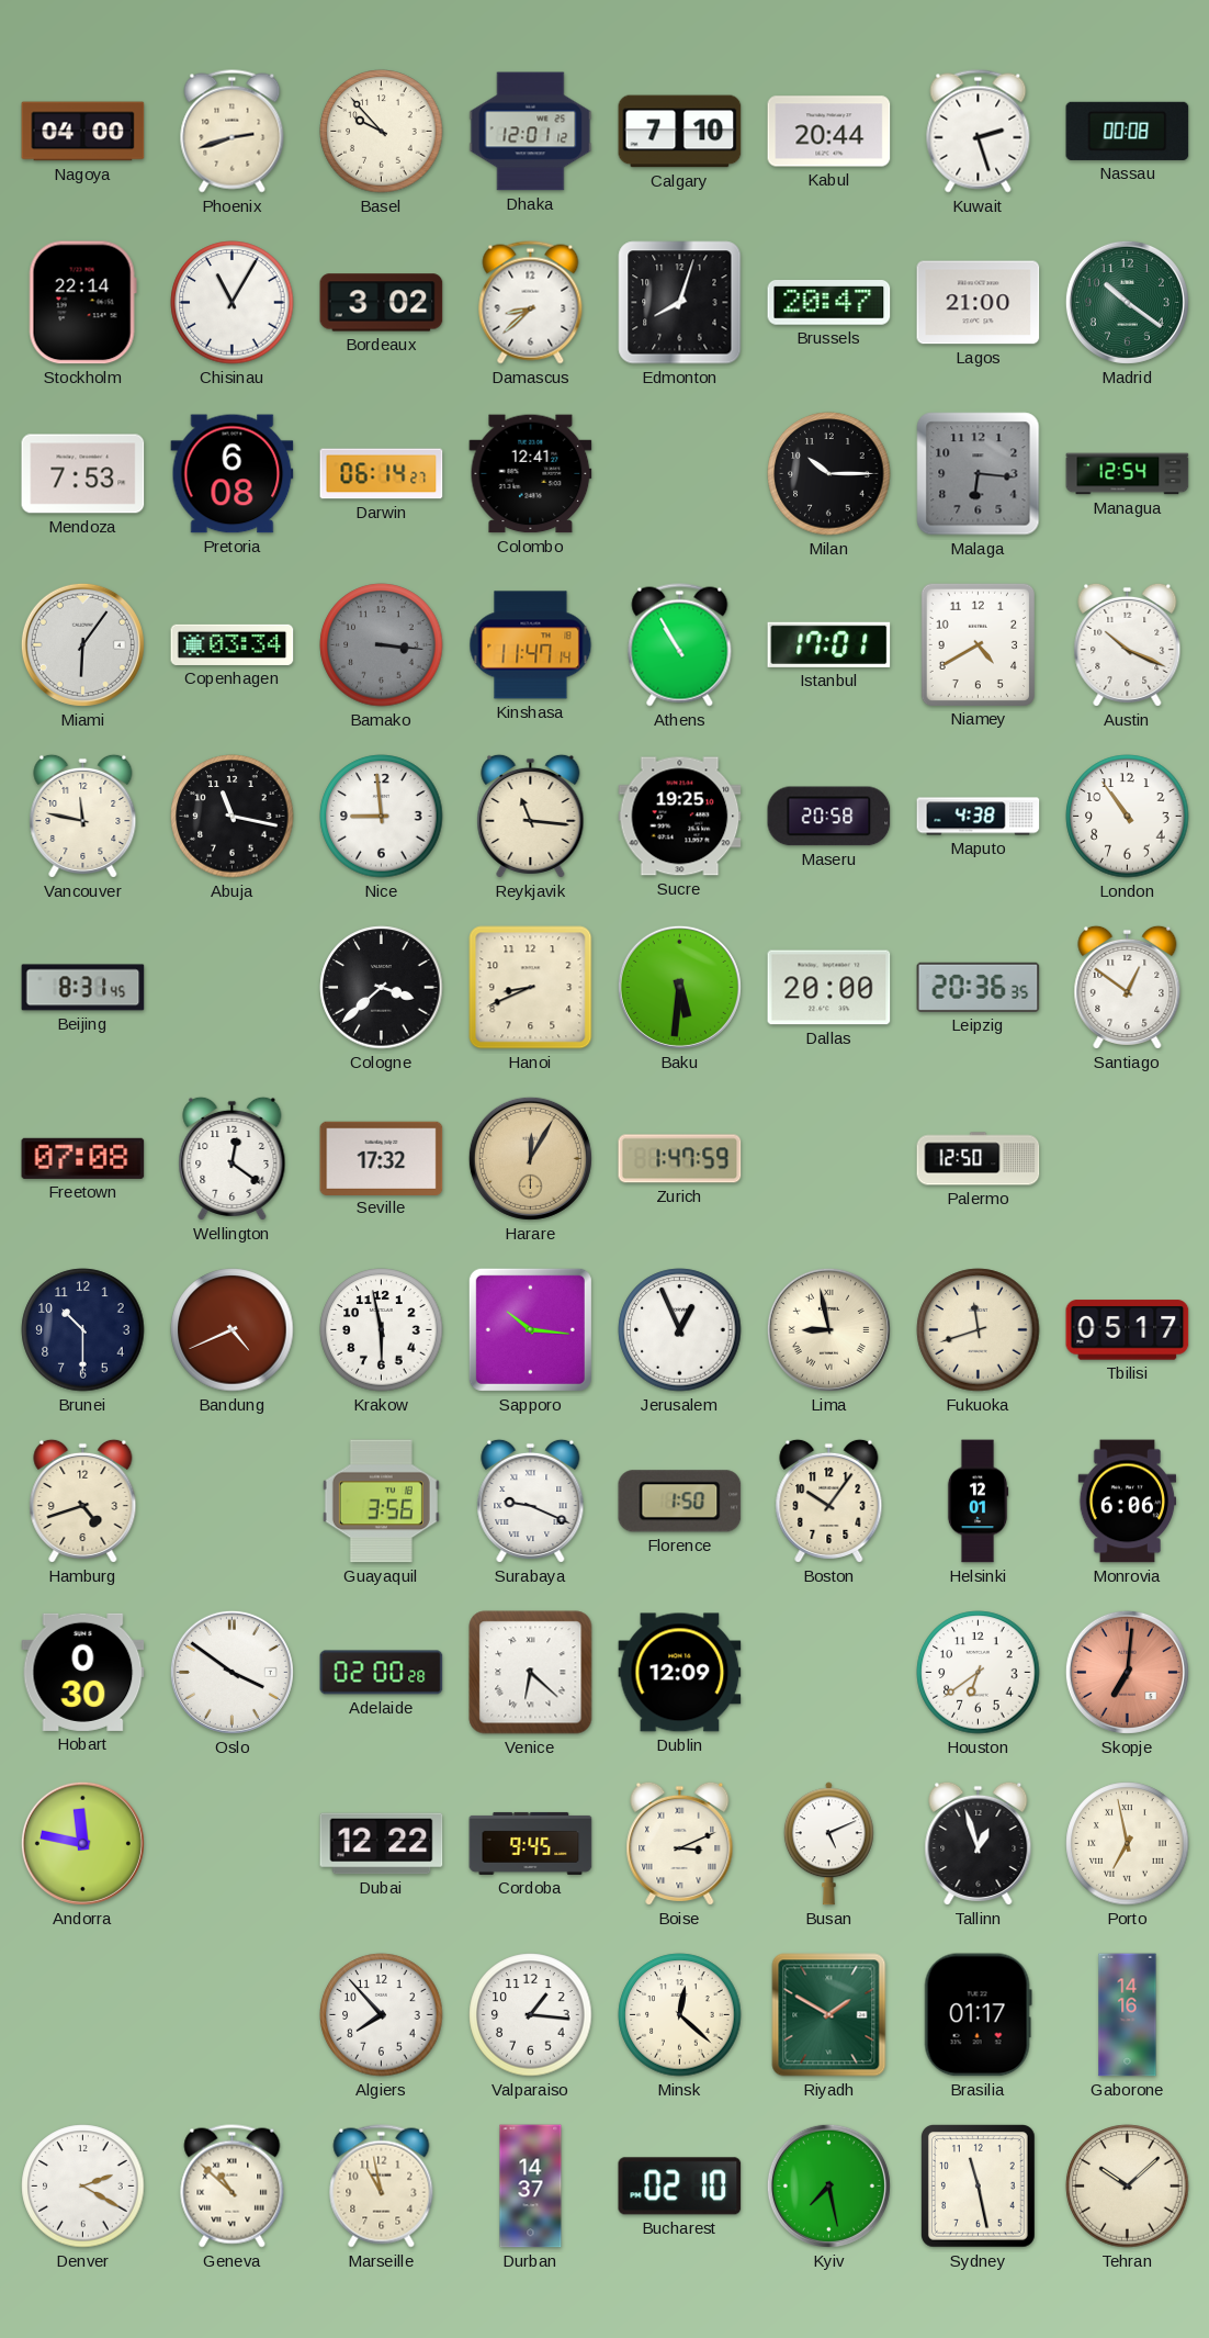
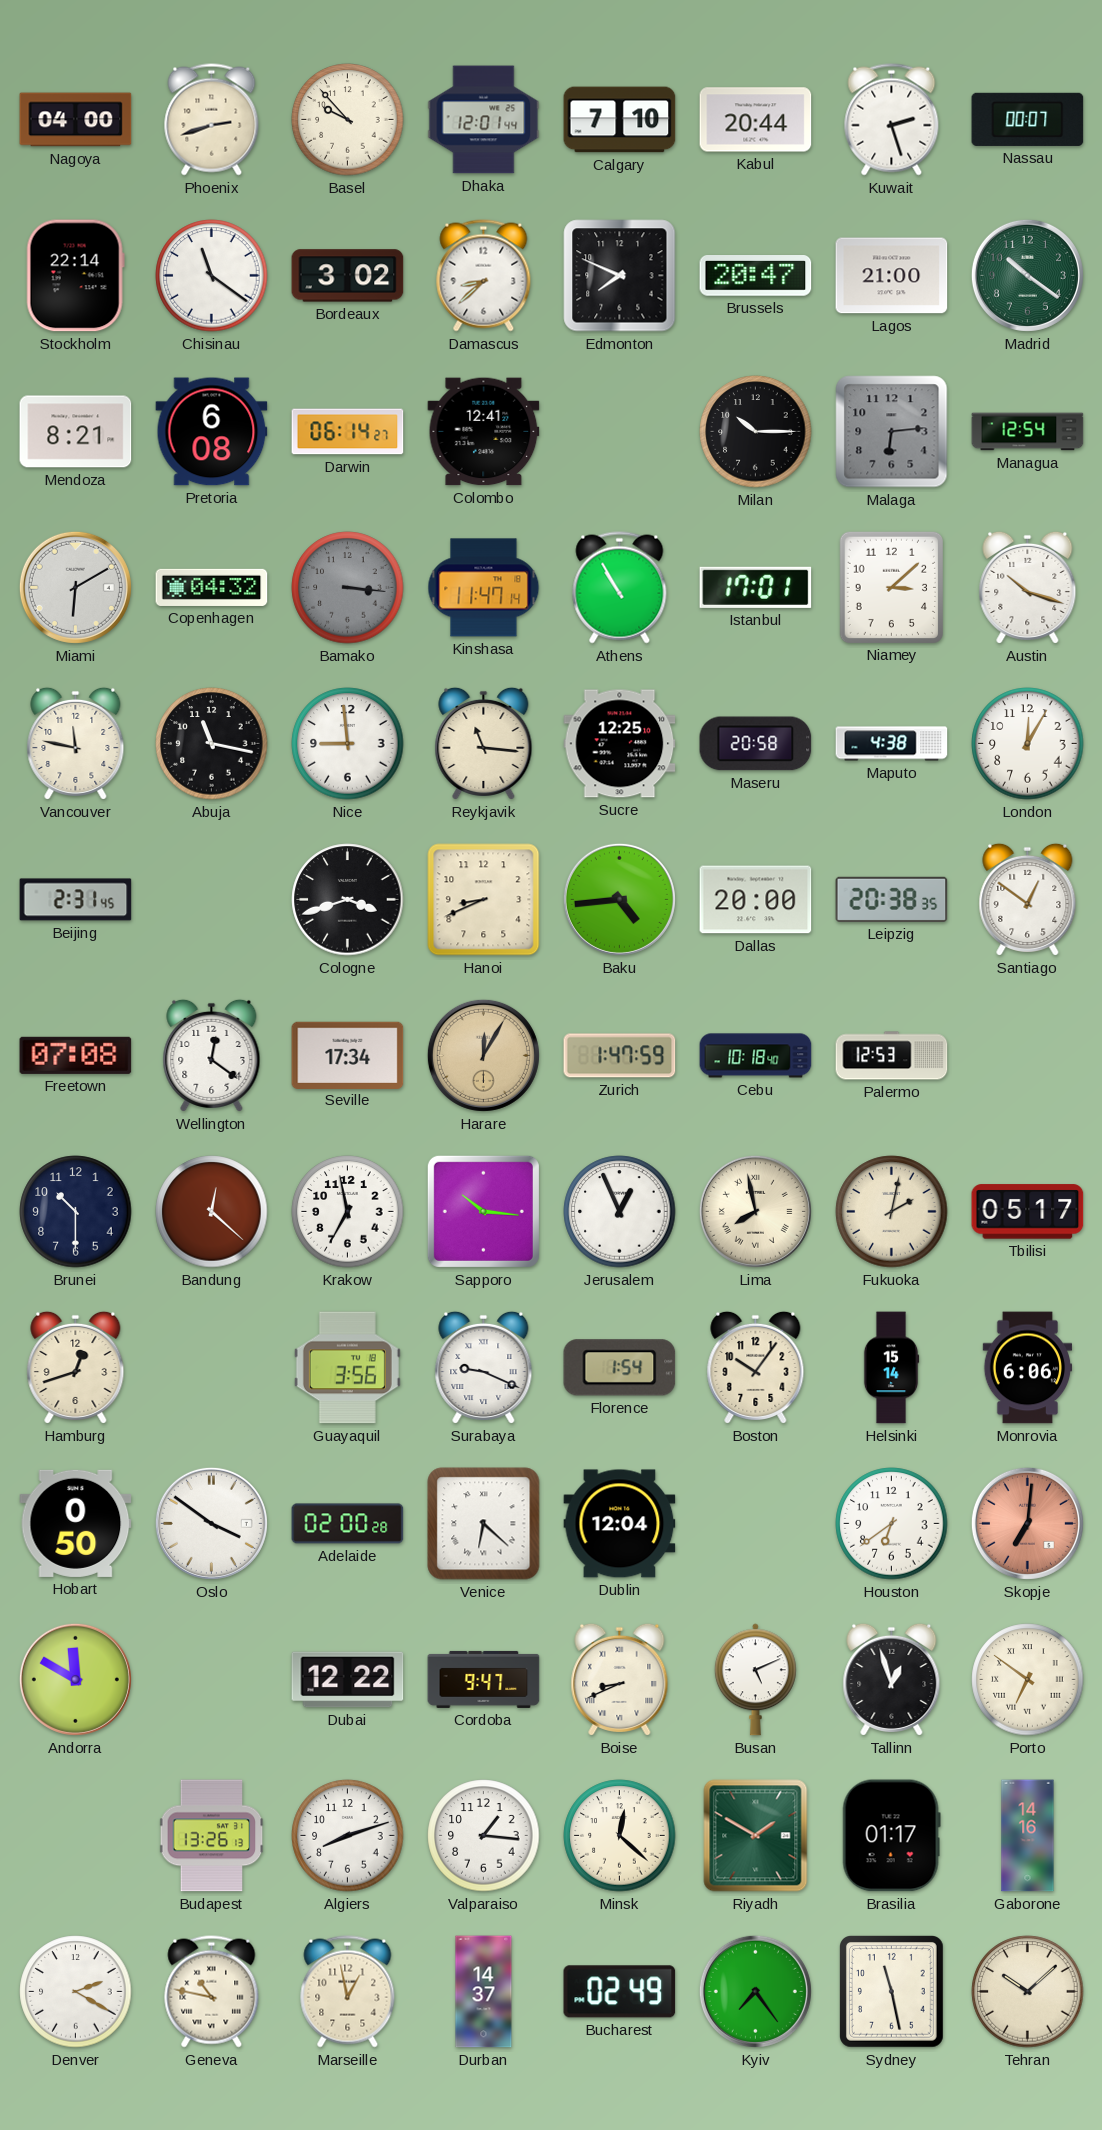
Dhaka: 12:01:12 -> 12:01:44
Nassau: 00:08 -> 00:07
Chisinau: 11:05 -> 11:21
Edmonton: 8:03 -> 7:49
Mendoza: 7:53 -> 8:21
Malaga: 6:16 -> 6:14
Miami: 6:06 -> 6:10
Copenhagen: 03:34 -> 04:32
Niamey: 4:40 -> 3:08
Austin: 10:19 -> 10:18
Sucre: 19:25 -> 12:25
London: 10:54 -> 12:05
Beijing: 8:31 -> 2:31
Cologne: 3:38 -> 3:42
Baku: 5:31 -> 4:44
Leipzig: 20:36 -> 20:38
Seville: 17:32 -> 17:34
Cebu: none -> 10:18
Palermo: 12:50 -> 12:53
Bandung: 4:41 -> 12:22
Krakow: 5:58 -> 6:58
Lima: 8:58 -> 7:58
Fukuoka: 11:42 -> 2:02
Hamburg: 4:42 -> 12:42
Florence: 1:50 -> 1:54
Helsinki: 12:01 -> 15:14
Hobart: 0:30 -> 0:50
Dublin: 12:09 -> 12:04
Andorra: 11:47 -> 11:50
Cordoba: 9:45 -> 9:47
Boise: 3:11 -> 8:41
Porto: 6:58 -> 6:51
Budapest: none -> 13:26
Algiers: 7:53 -> 8:12
Geneva: 10:52 -> 10:47
Marseille: 10:58 -> 12:58
Bucharest: 02:10 -> 02:49
Kyiv: 7:28 -> 7:24
